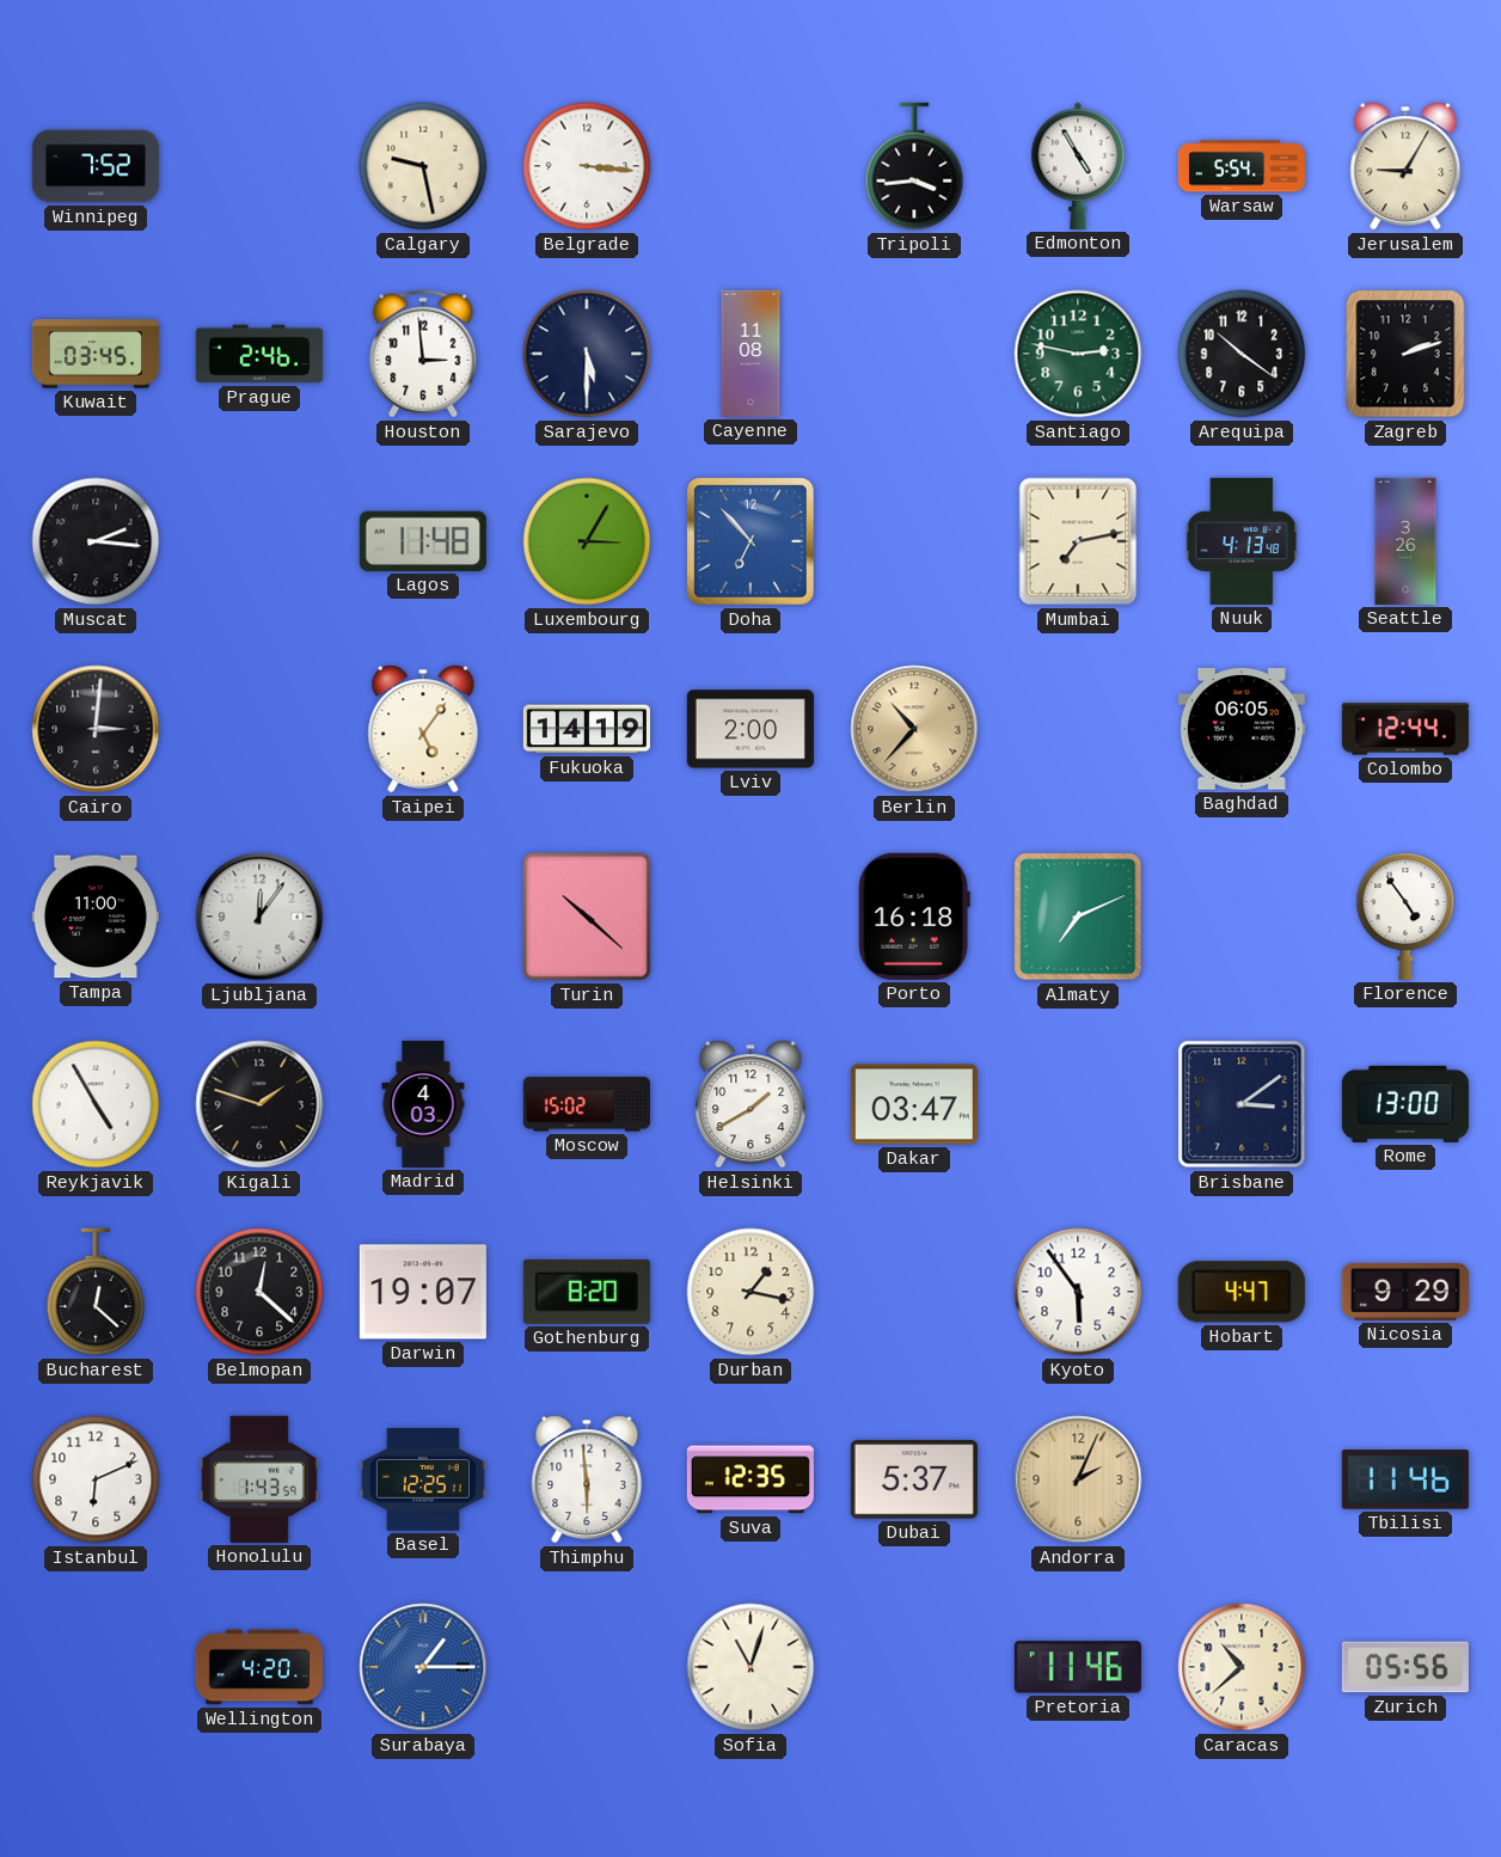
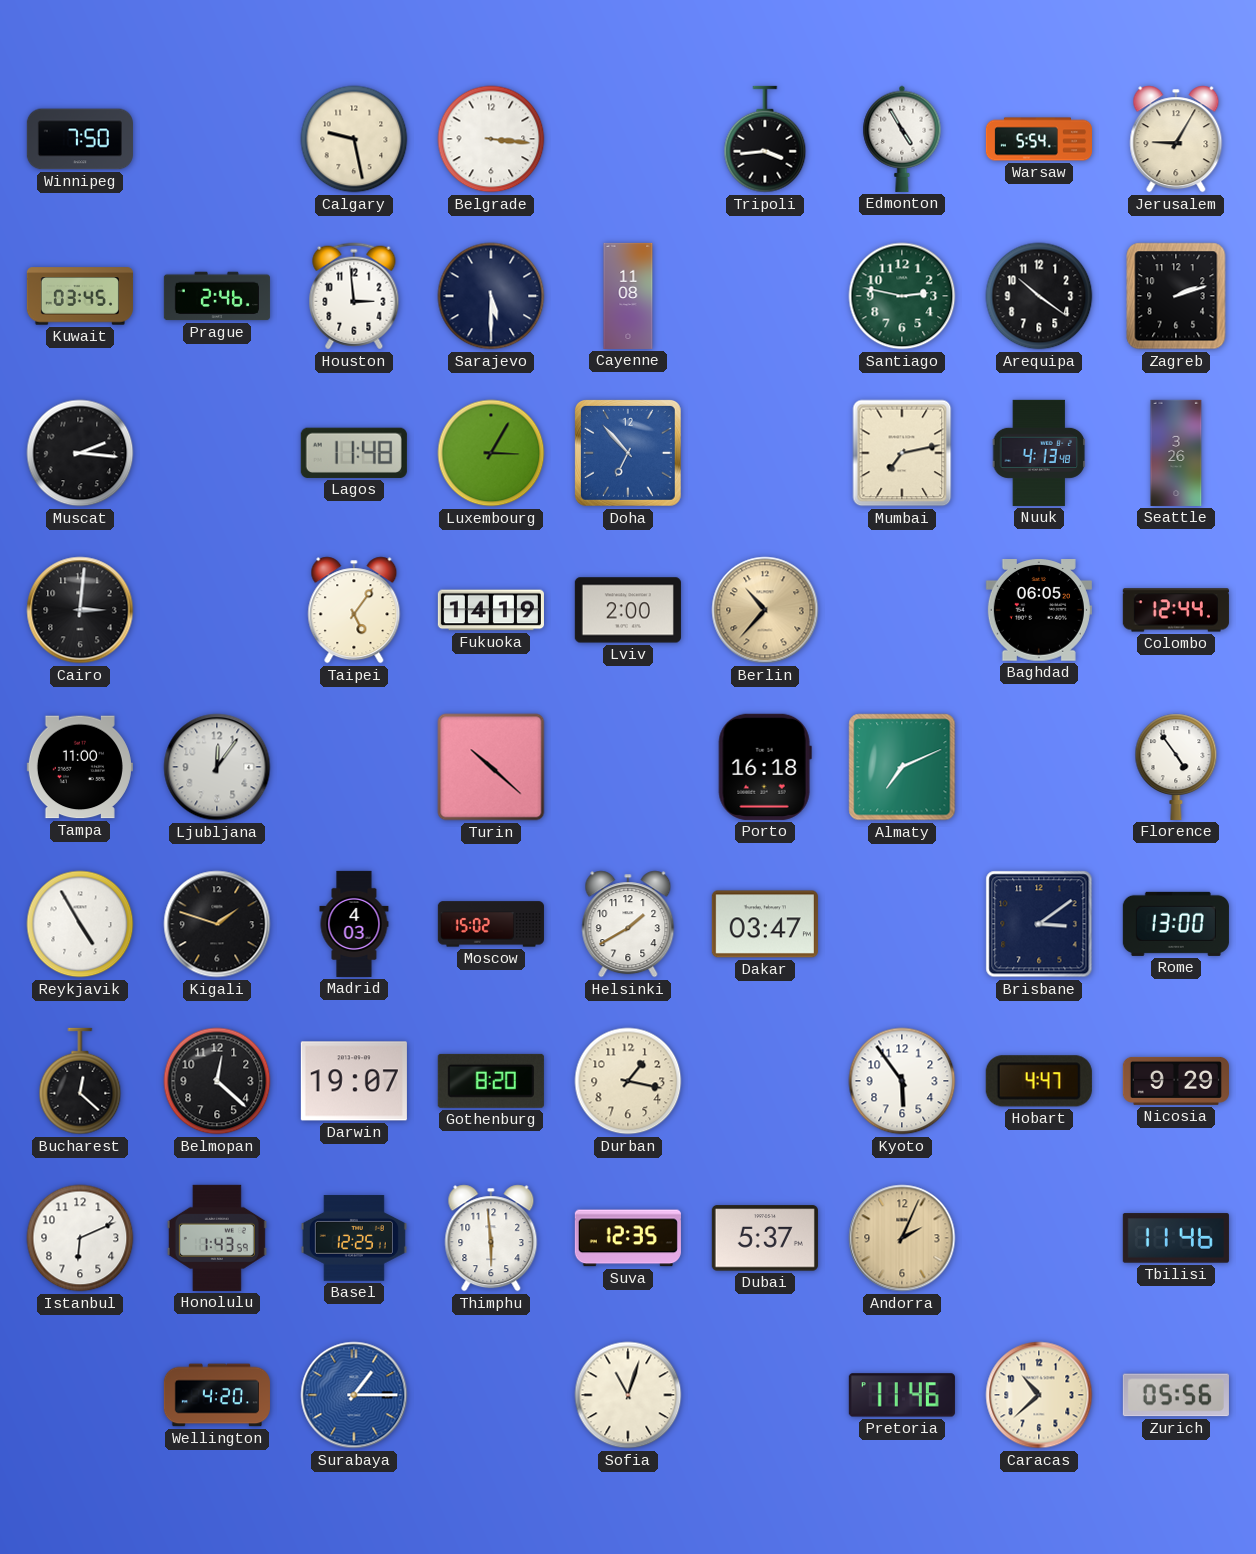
Winnipeg: 7:52 -> 7:50
